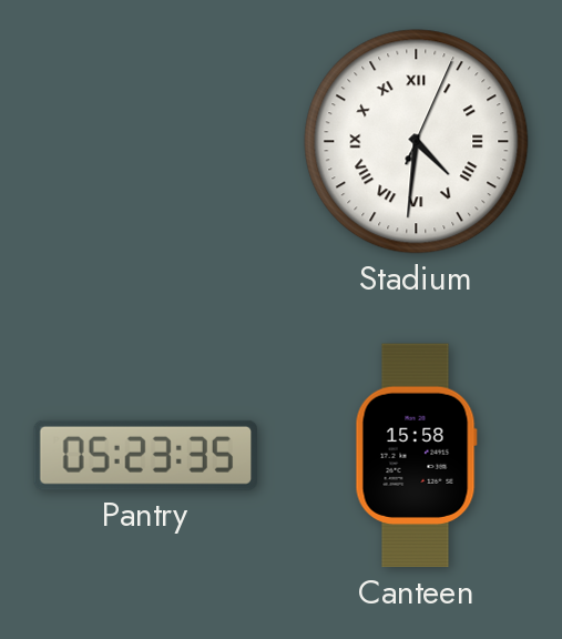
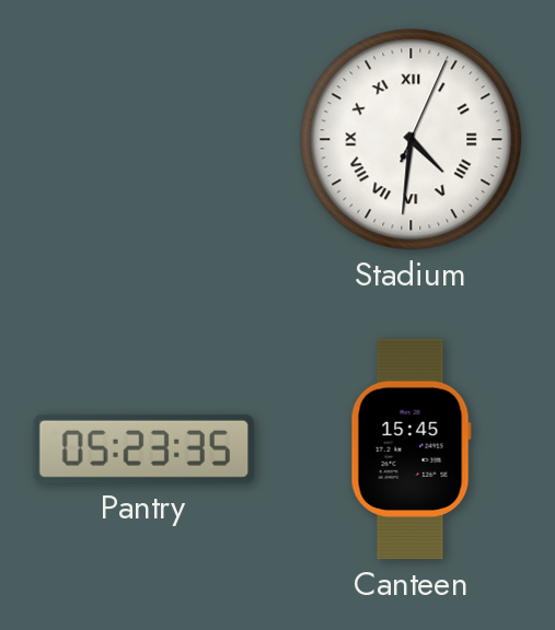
Canteen: 15:58 -> 15:45
